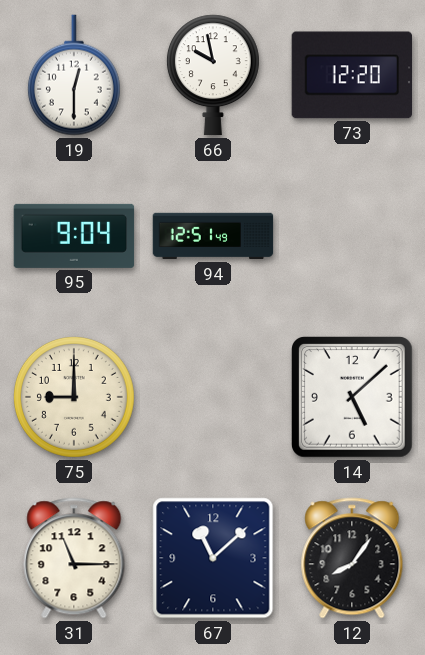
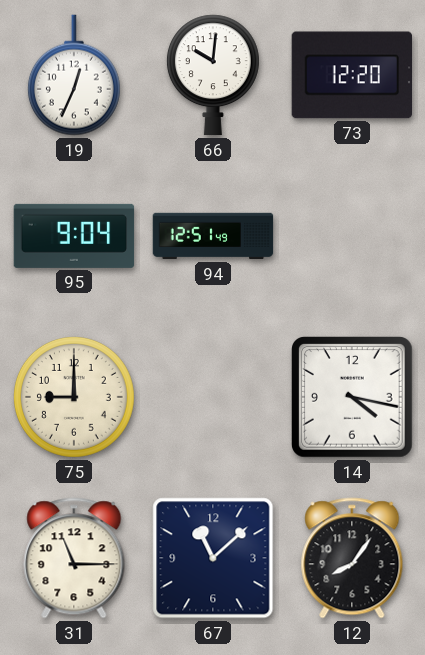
19: 12:30 -> 12:34
66: 9:58 -> 10:01
14: 5:08 -> 4:17
